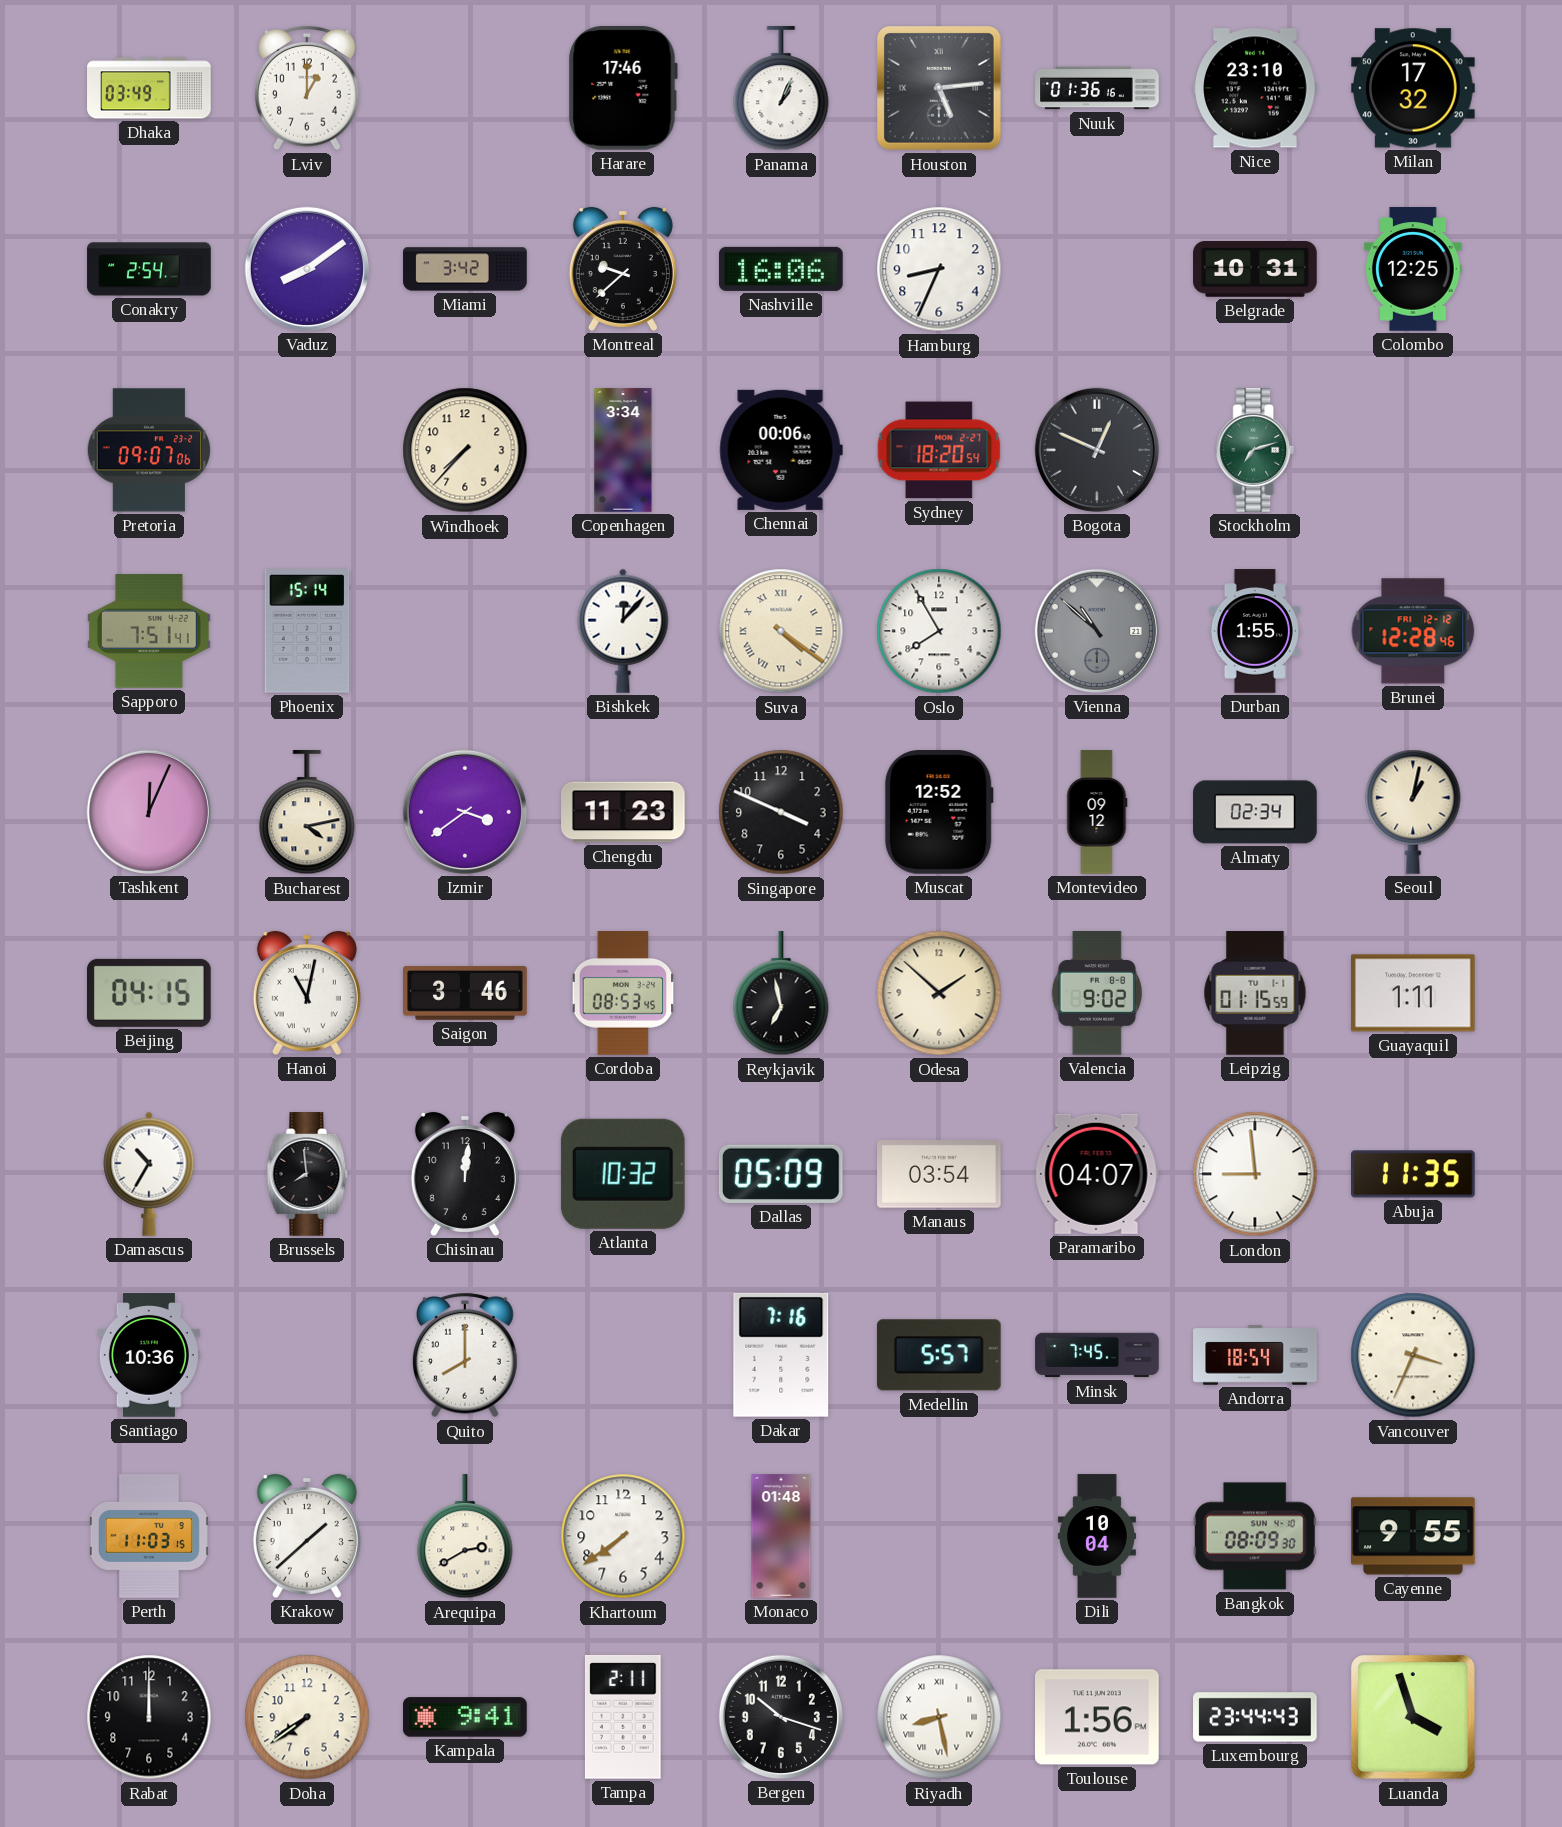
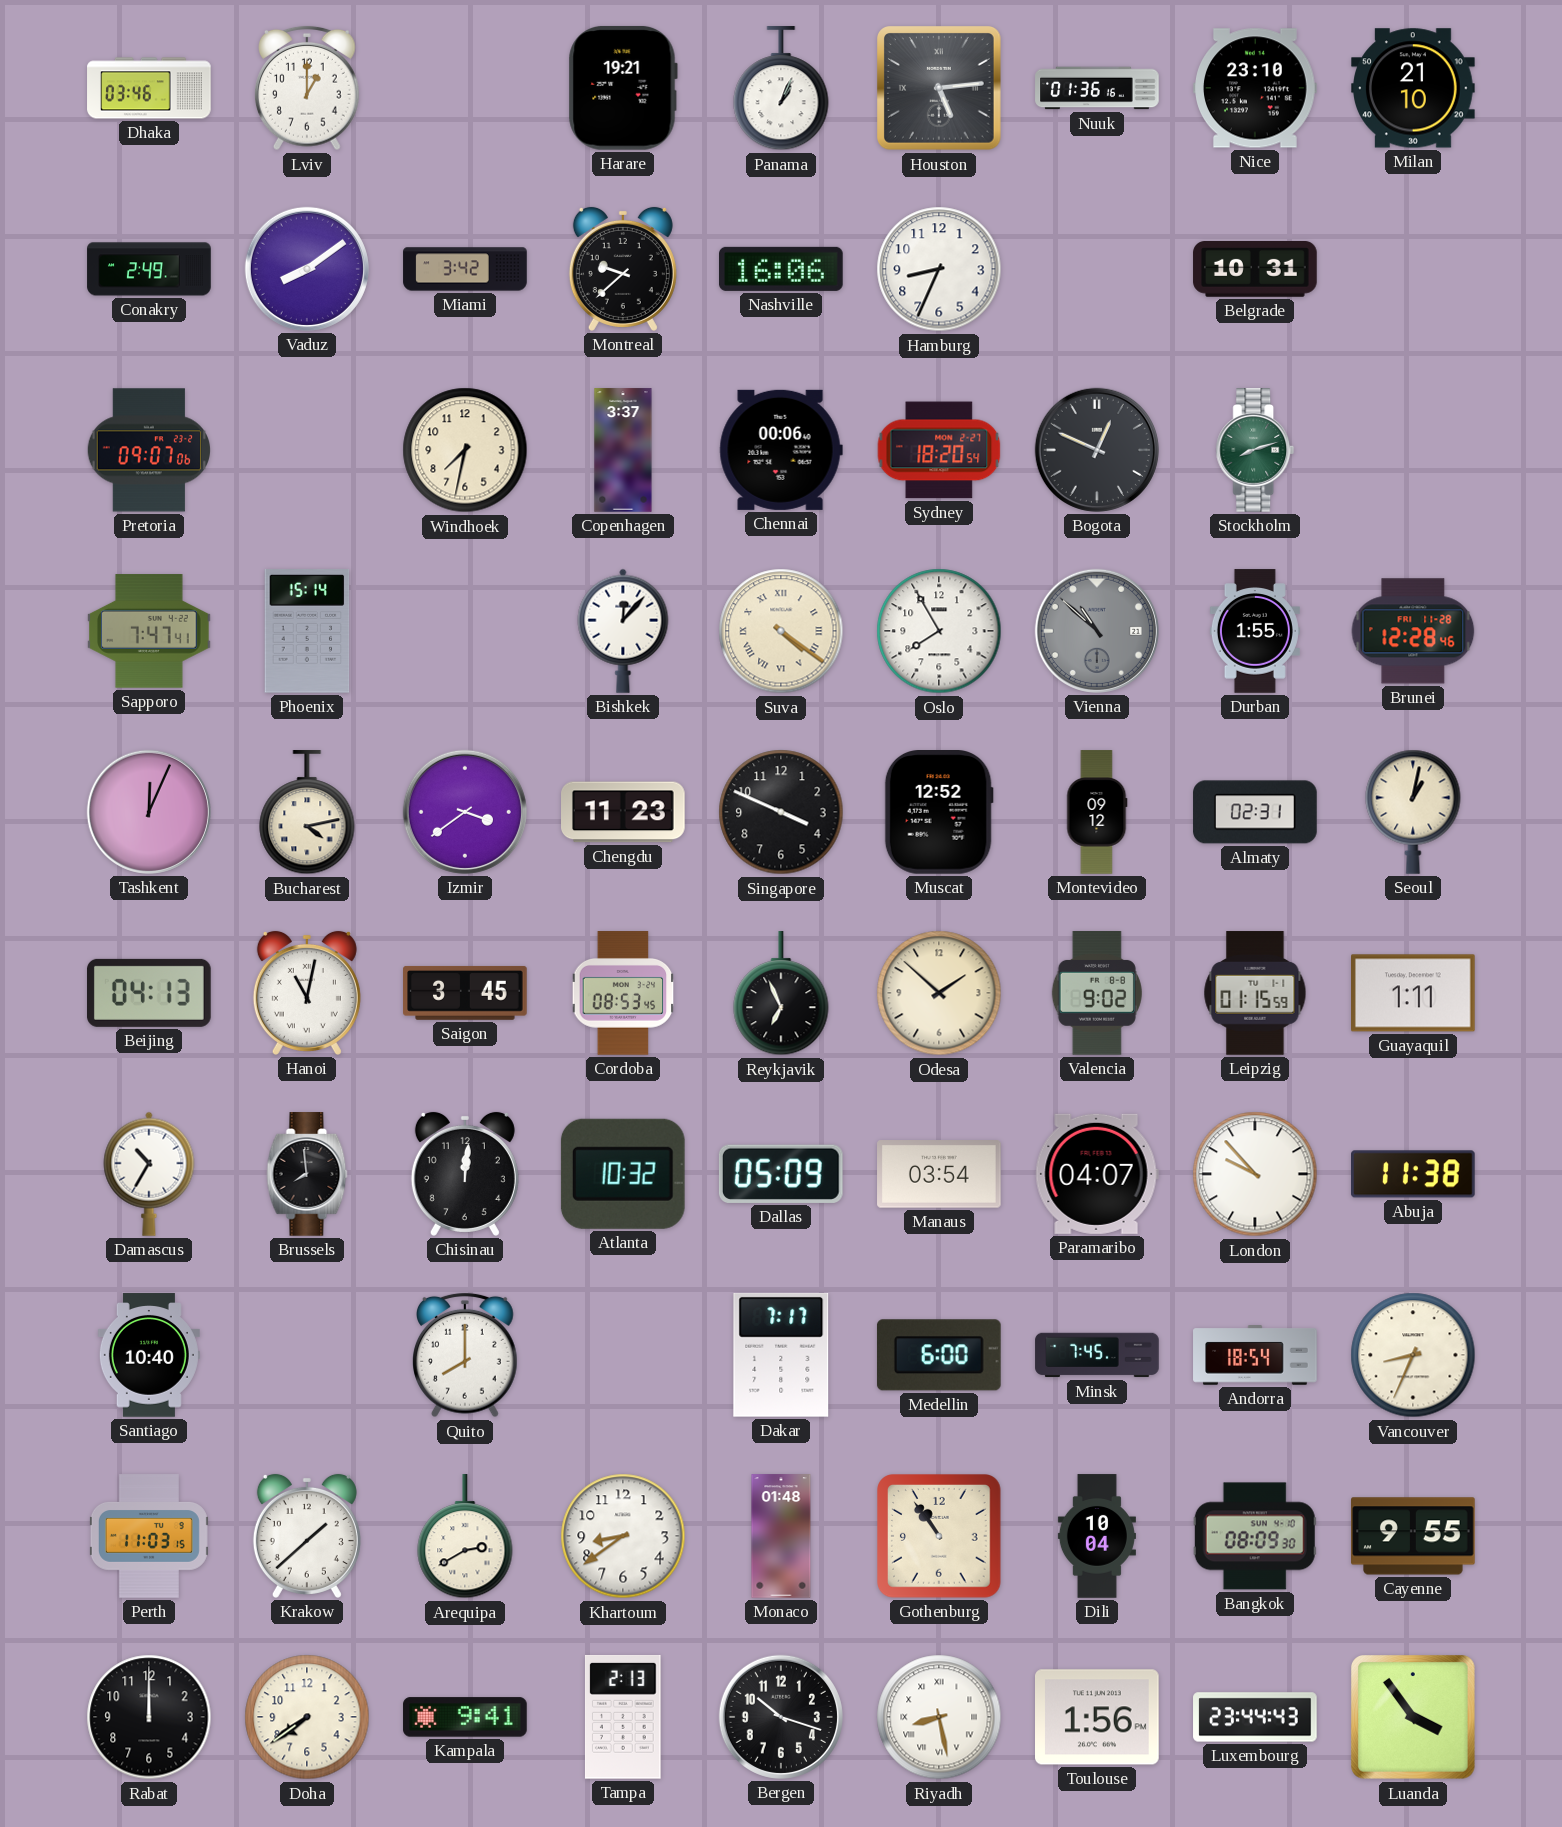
Dhaka: 03:49 -> 03:46
Harare: 17:46 -> 19:21
Milan: 17:32 -> 21:10
Conakry: 2:54 -> 2:49
Colombo: 12:25 -> none
Windhoek: 7:37 -> 7:32
Copenhagen: 3:34 -> 3:37
Stockholm: 7:12 -> 8:12
Sapporo: 7:51 -> 7:47
Brunei date: FRI 12-12 -> FRI 11-28
Almaty: 02:34 -> 02:31
Beijing: 04:15 -> 04:13
Saigon: 3:46 -> 3:45
Reykjavik: 6:58 -> 6:56
London: 8:59 -> 9:53
Abuja: 11:35 -> 11:38
Santiago: 10:36 -> 10:40
Dakar: 7:16 -> 7:17
Medellin: 5:57 -> 6:00
Vancouver: 3:34 -> 8:34
Khartoum: 7:39 -> 8:39
Gothenburg: none -> 10:54
Tampa: 2:11 -> 2:13
Luanda: 3:57 -> 3:54
